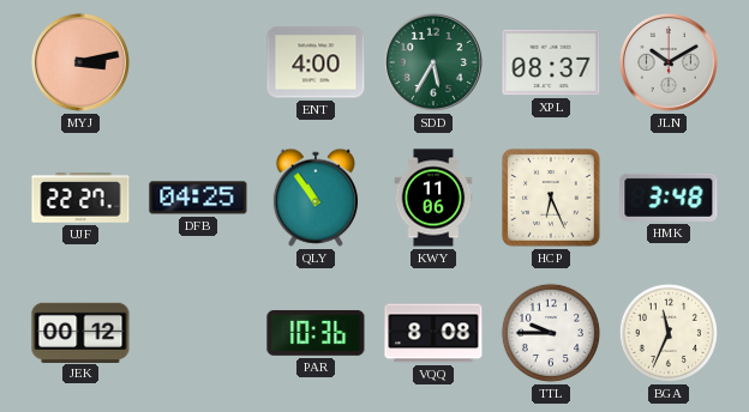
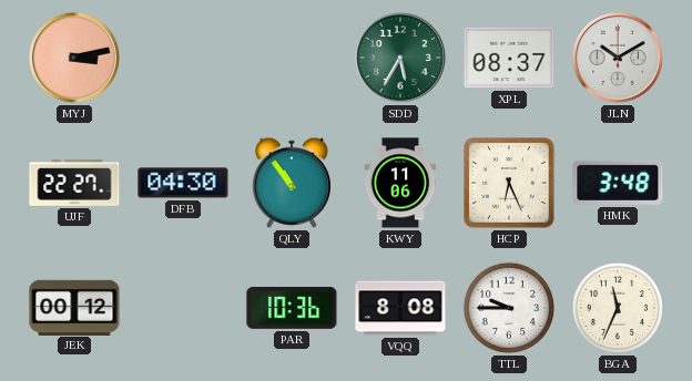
ENT: 4:00 -> none
DFB: 04:25 -> 04:30
